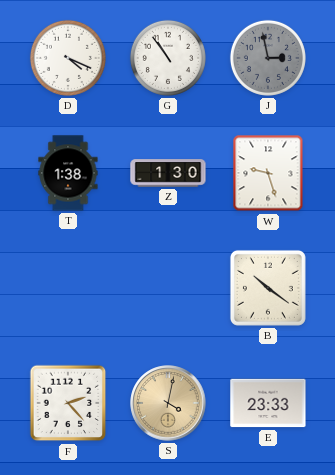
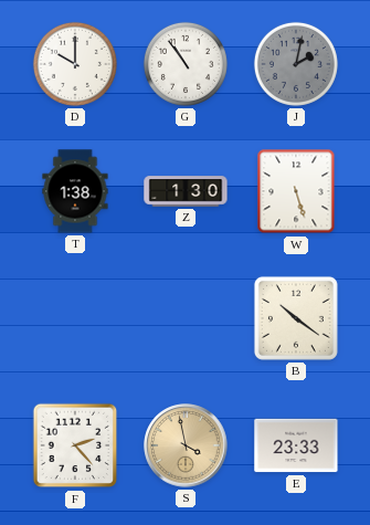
D: 4:19 -> 10:00
J: 2:58 -> 2:02
W: 9:27 -> 5:27
S: 4:02 -> 3:58
